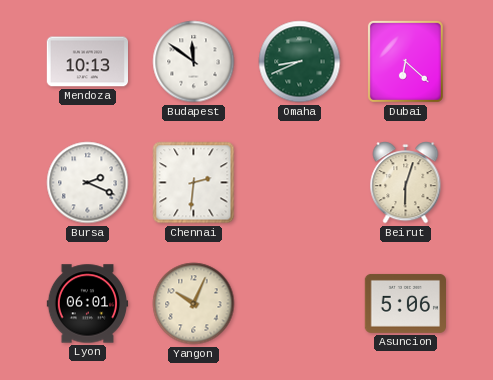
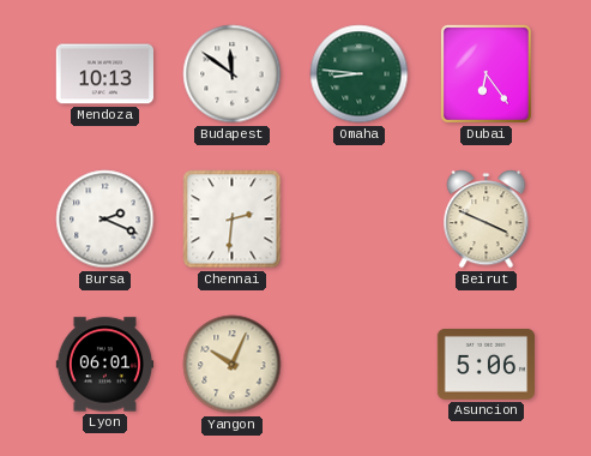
Omaha: 8:41 -> 8:46
Dubai: 6:22 -> 6:24
Beirut: 6:03 -> 3:49
